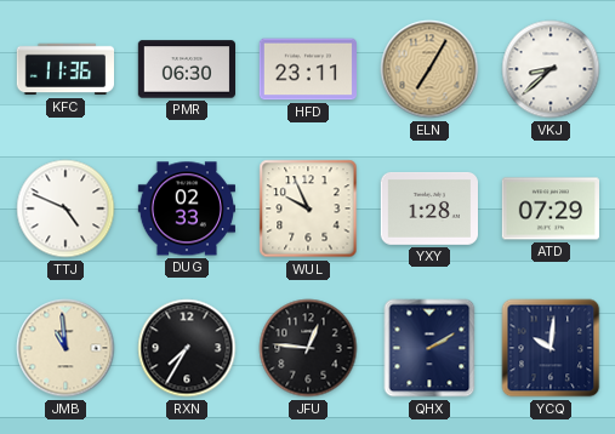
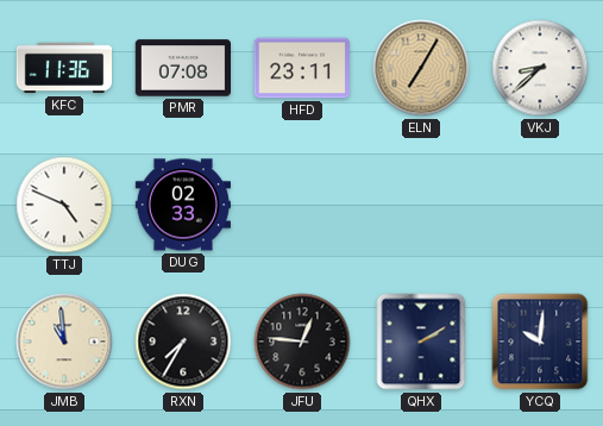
PMR: 06:30 -> 07:08
WUL: 9:56 -> none
YXY: 1:28 -> none
ATD: 07:29 -> none
